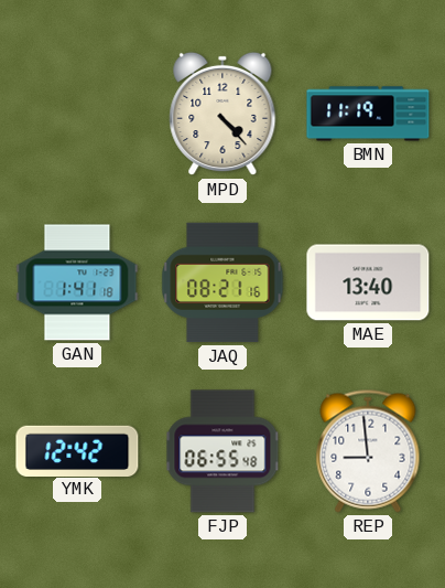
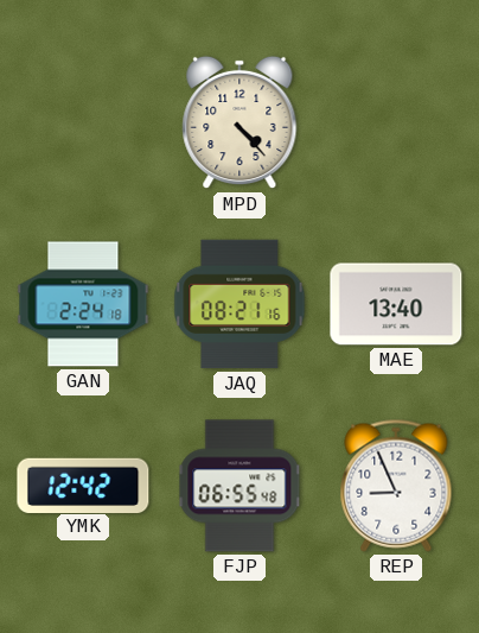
BMN: 11:19 -> none
GAN: 1:41 -> 2:24
REP: 8:59 -> 8:56
